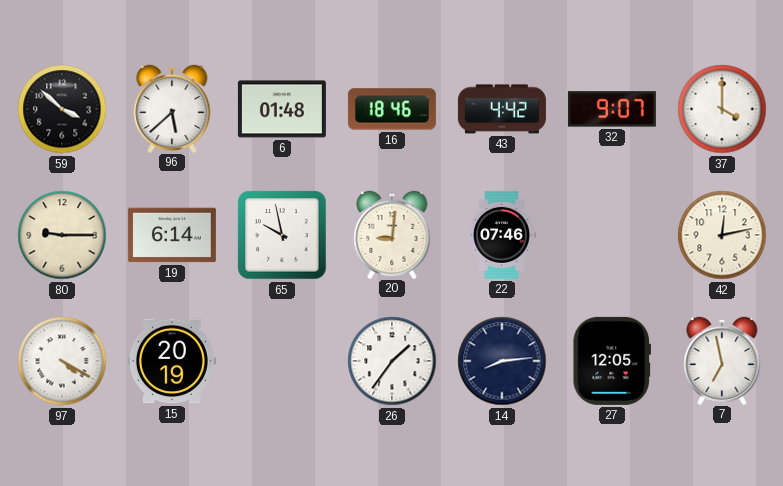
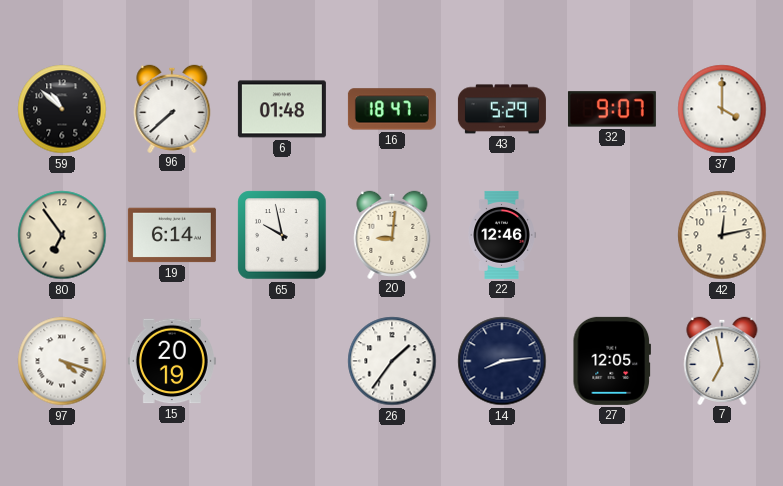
59: 3:52 -> 10:52
96: 5:38 -> 7:38
16: 18:46 -> 18:47
43: 4:42 -> 5:29
80: 9:15 -> 6:54
22: 07:46 -> 12:46
97: 4:20 -> 4:18
